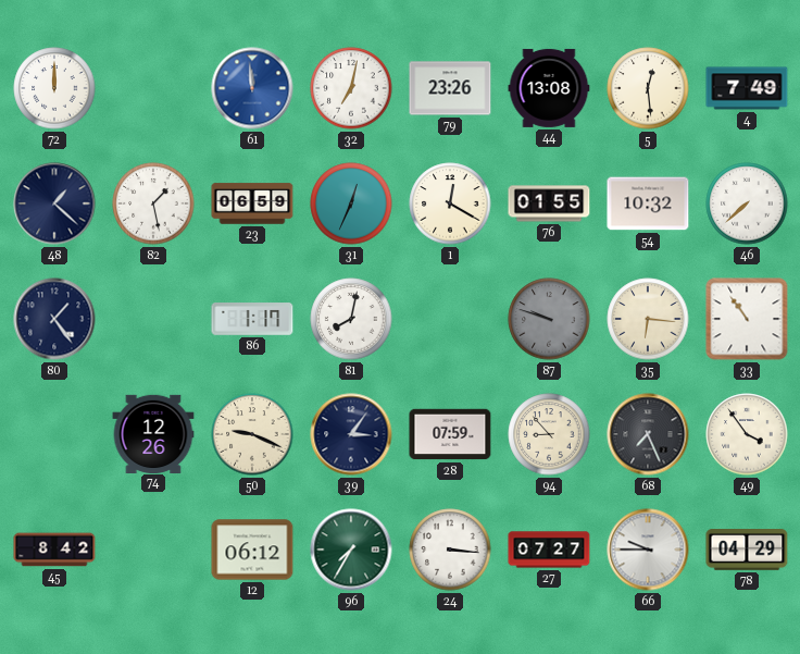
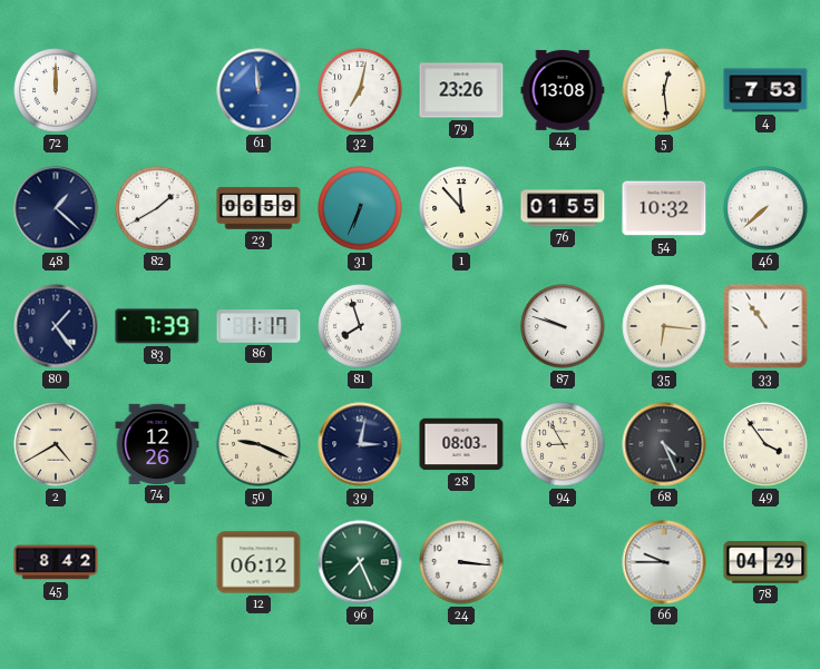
4: 7:49 -> 7:53
82: 1:28 -> 1:40
31: 12:34 -> 6:34
1: 12:20 -> 11:53
83: none -> 7:39
81: 8:02 -> 7:57
87 dial: grey -> white
2: none -> 4:40
39: 3:06 -> 3:02
28: 07:59 -> 08:03
94: 8:53 -> 8:55
68: 7:26 -> 4:26
96: 7:35 -> 7:26
27: 07:27 -> none
